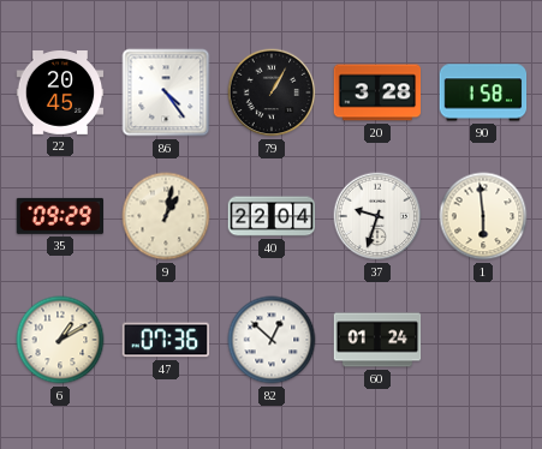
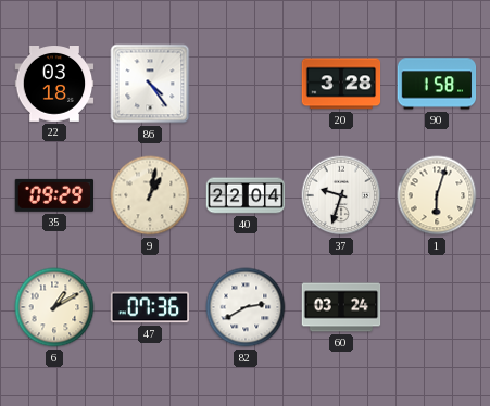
22: 20:45 -> 03:18
79: 1:05 -> none
1: 5:59 -> 6:03
82: 12:52 -> 2:40
60: 01:24 -> 03:24
